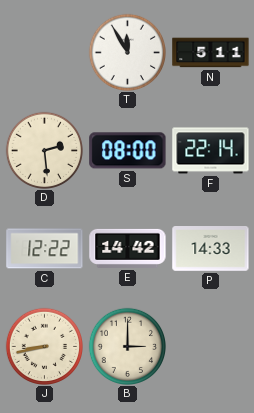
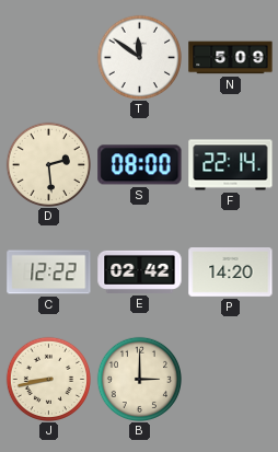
T: 11:55 -> 11:51
N: 5:11 -> 5:09
E: 14:42 -> 02:42
P: 14:33 -> 14:20
